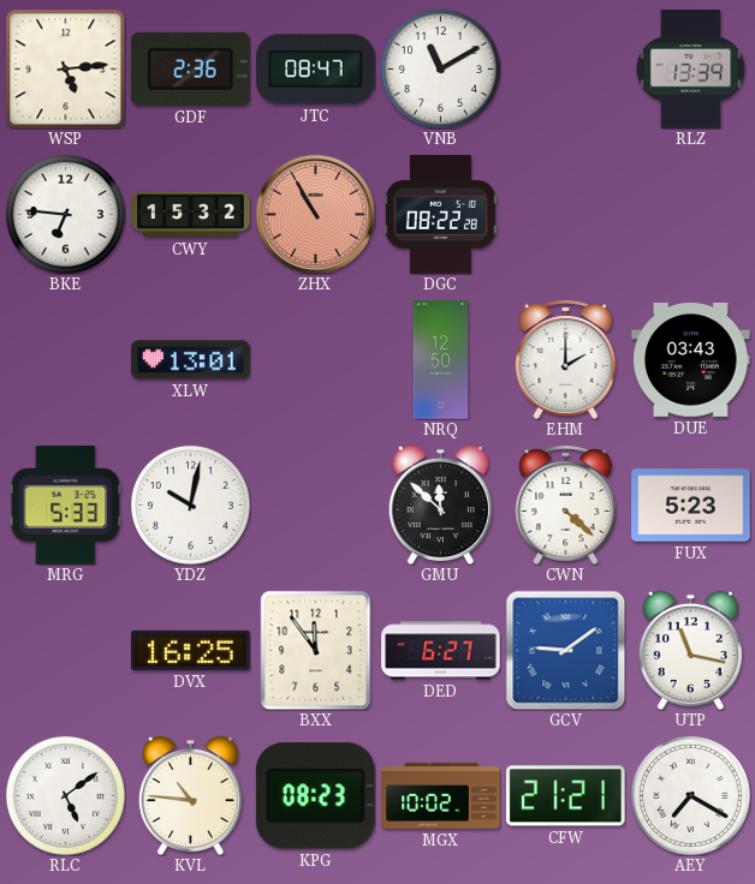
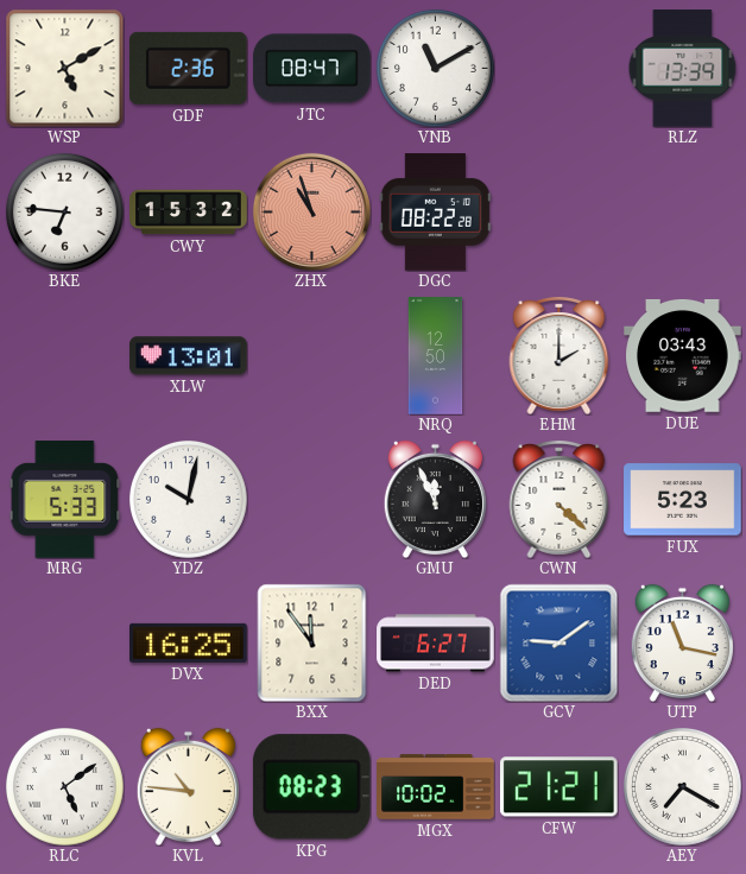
WSP: 5:14 -> 5:10
ZHX: 10:55 -> 10:57
GMU: 11:52 -> 11:56
